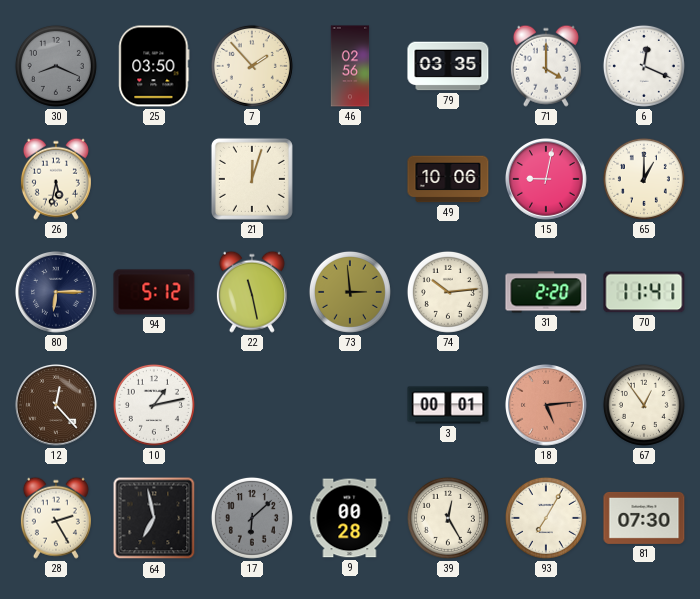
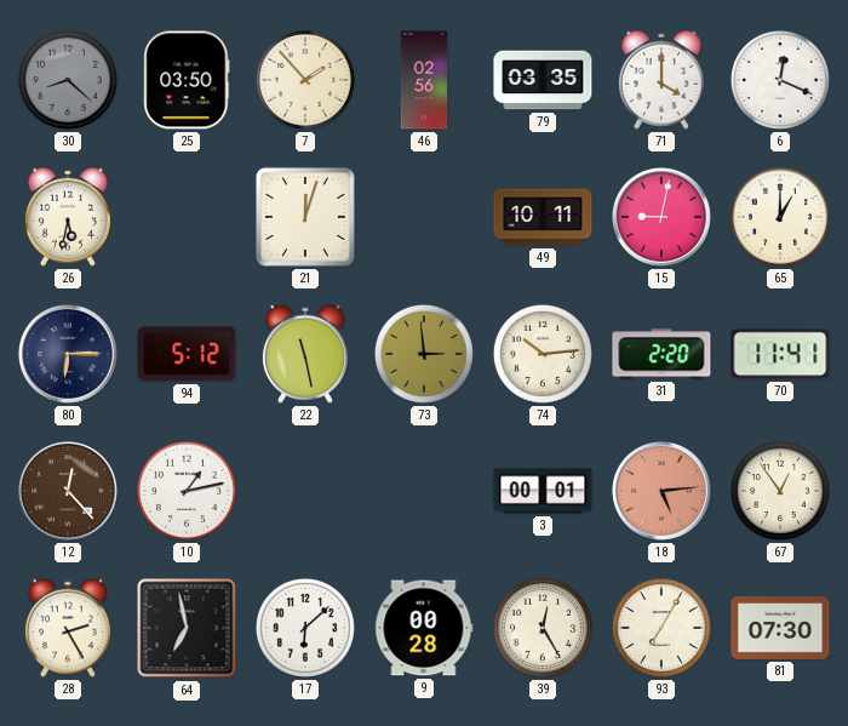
30: 8:19 -> 8:22
49: 10:06 -> 10:11
17 dial: grey -> white
